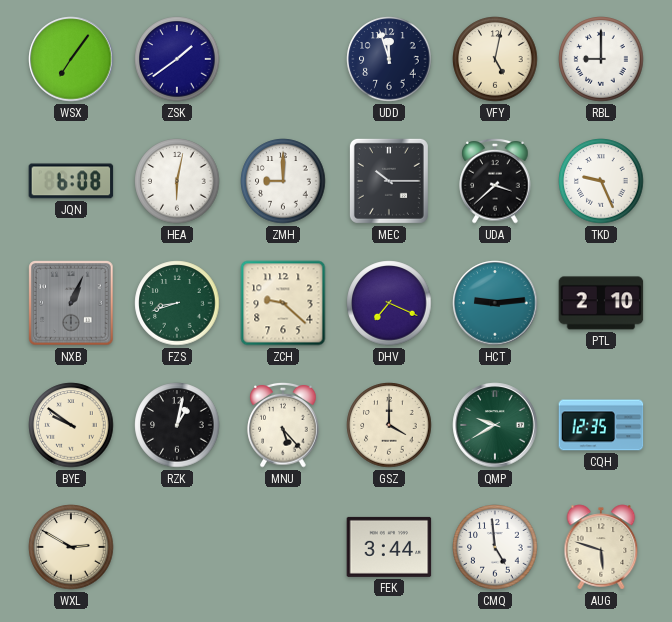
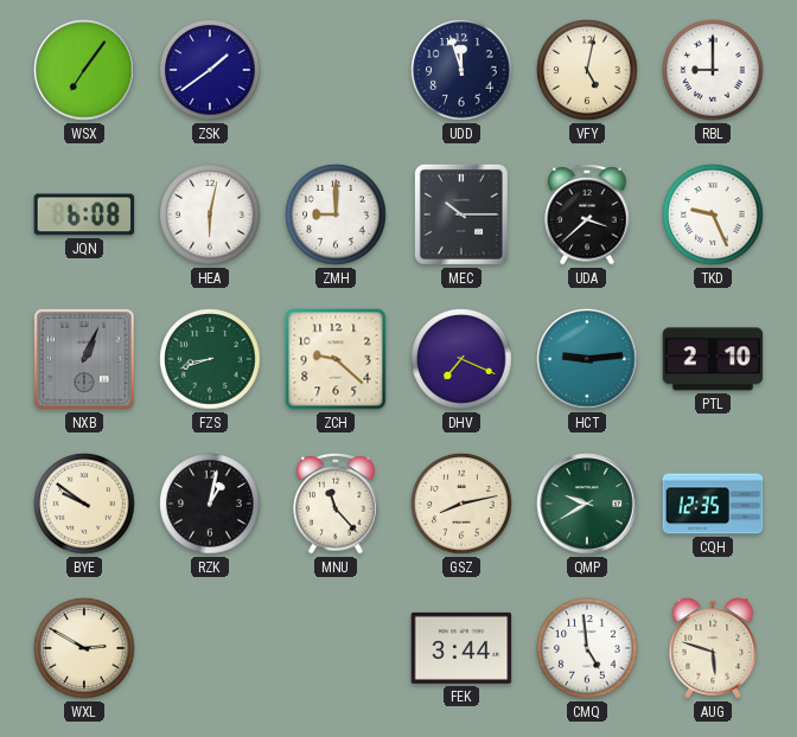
MNU: 5:23 -> 11:23
GSZ: 4:00 -> 8:13
